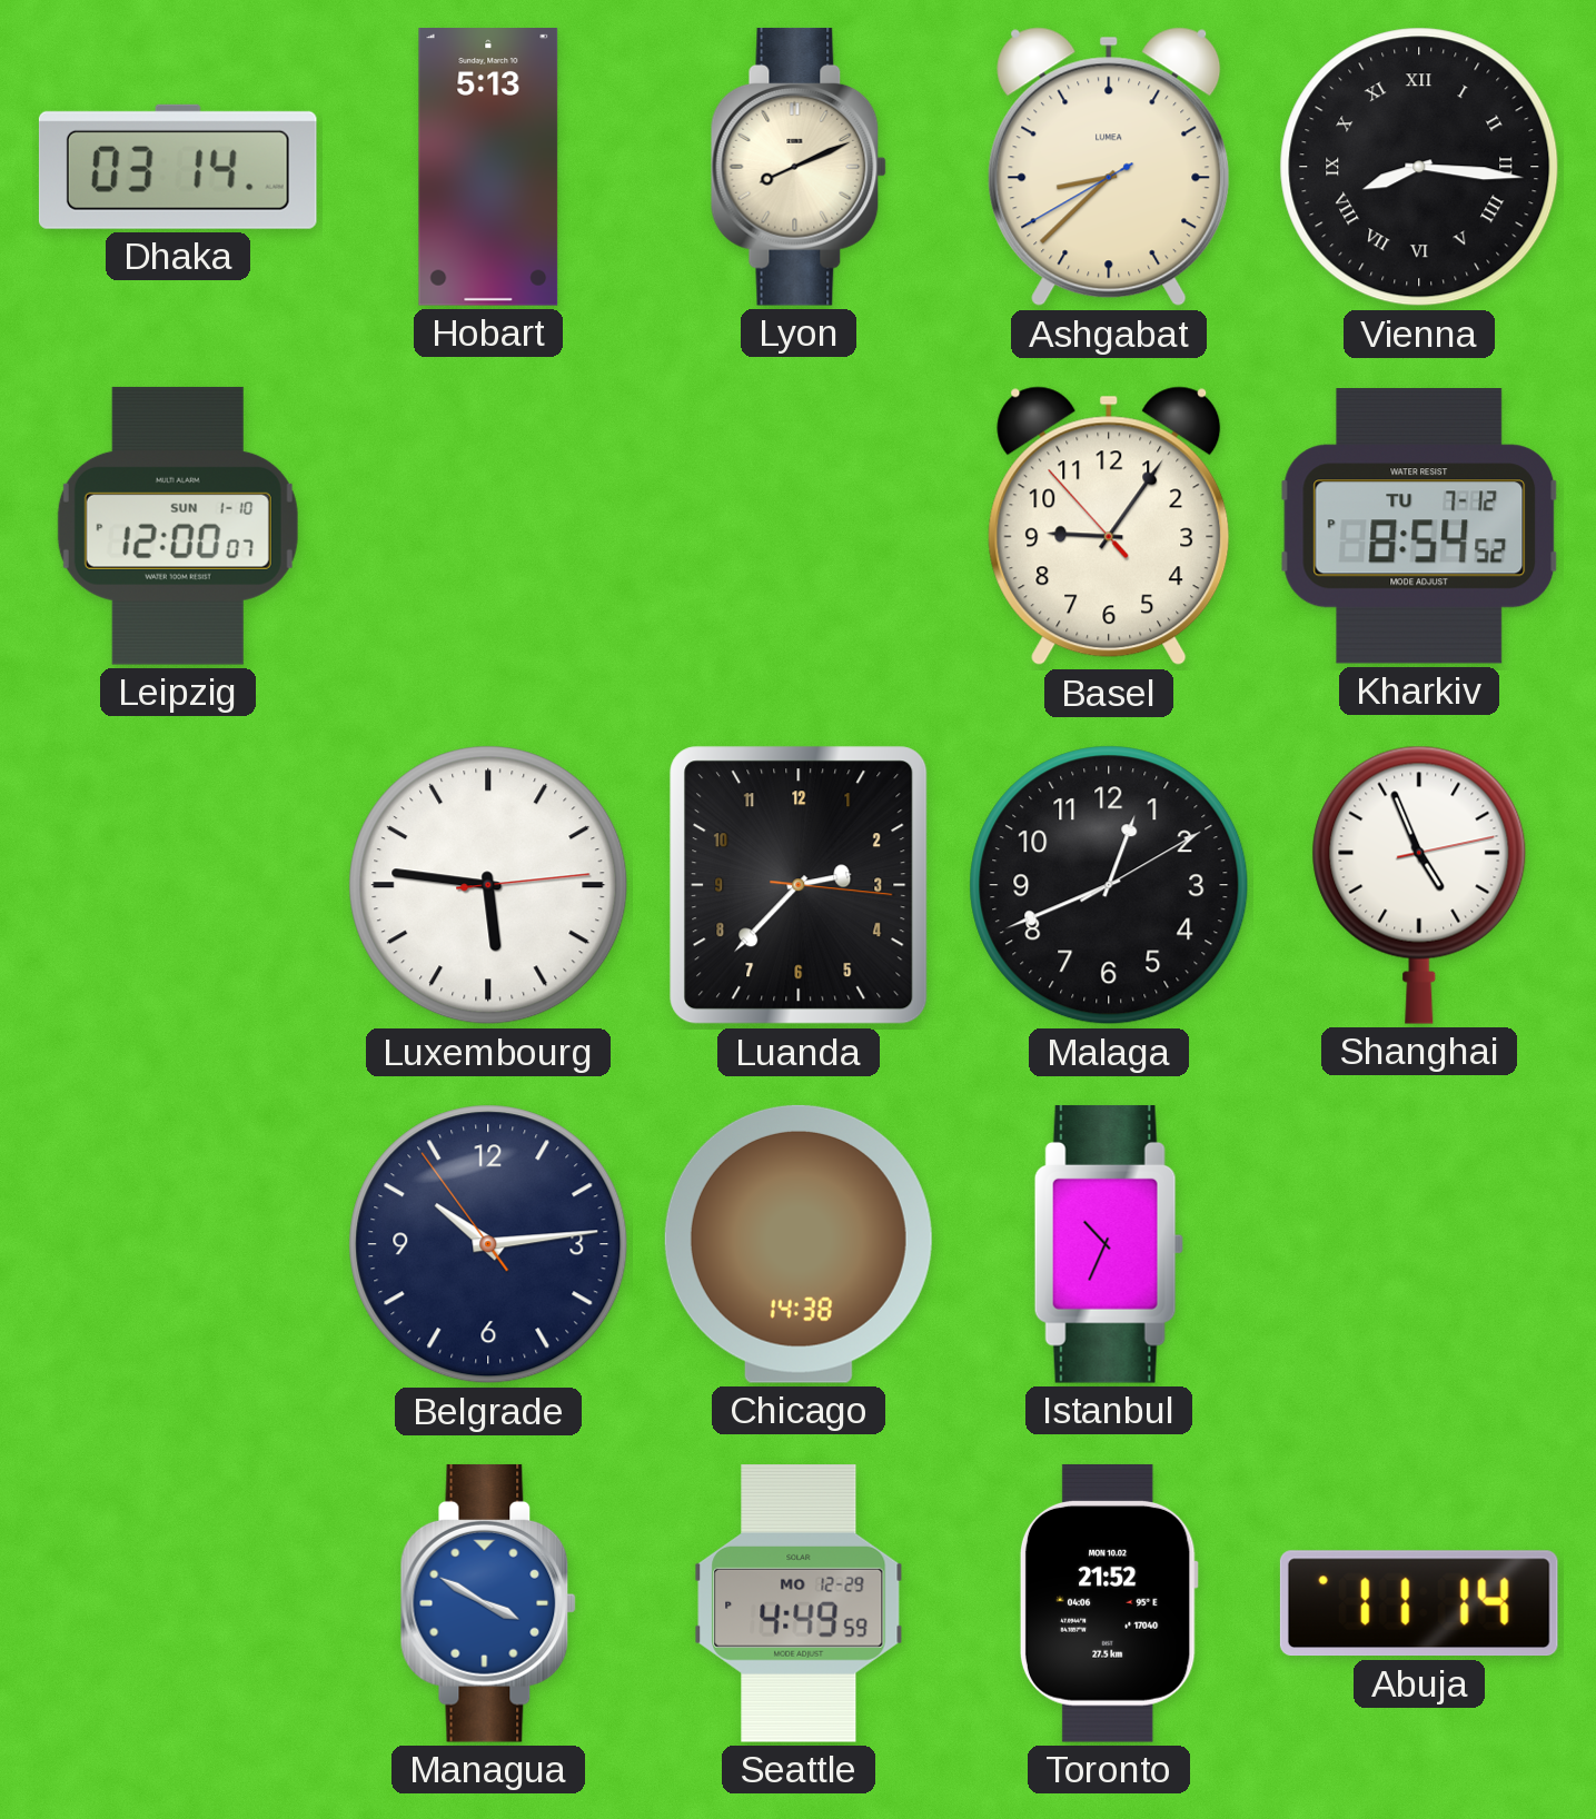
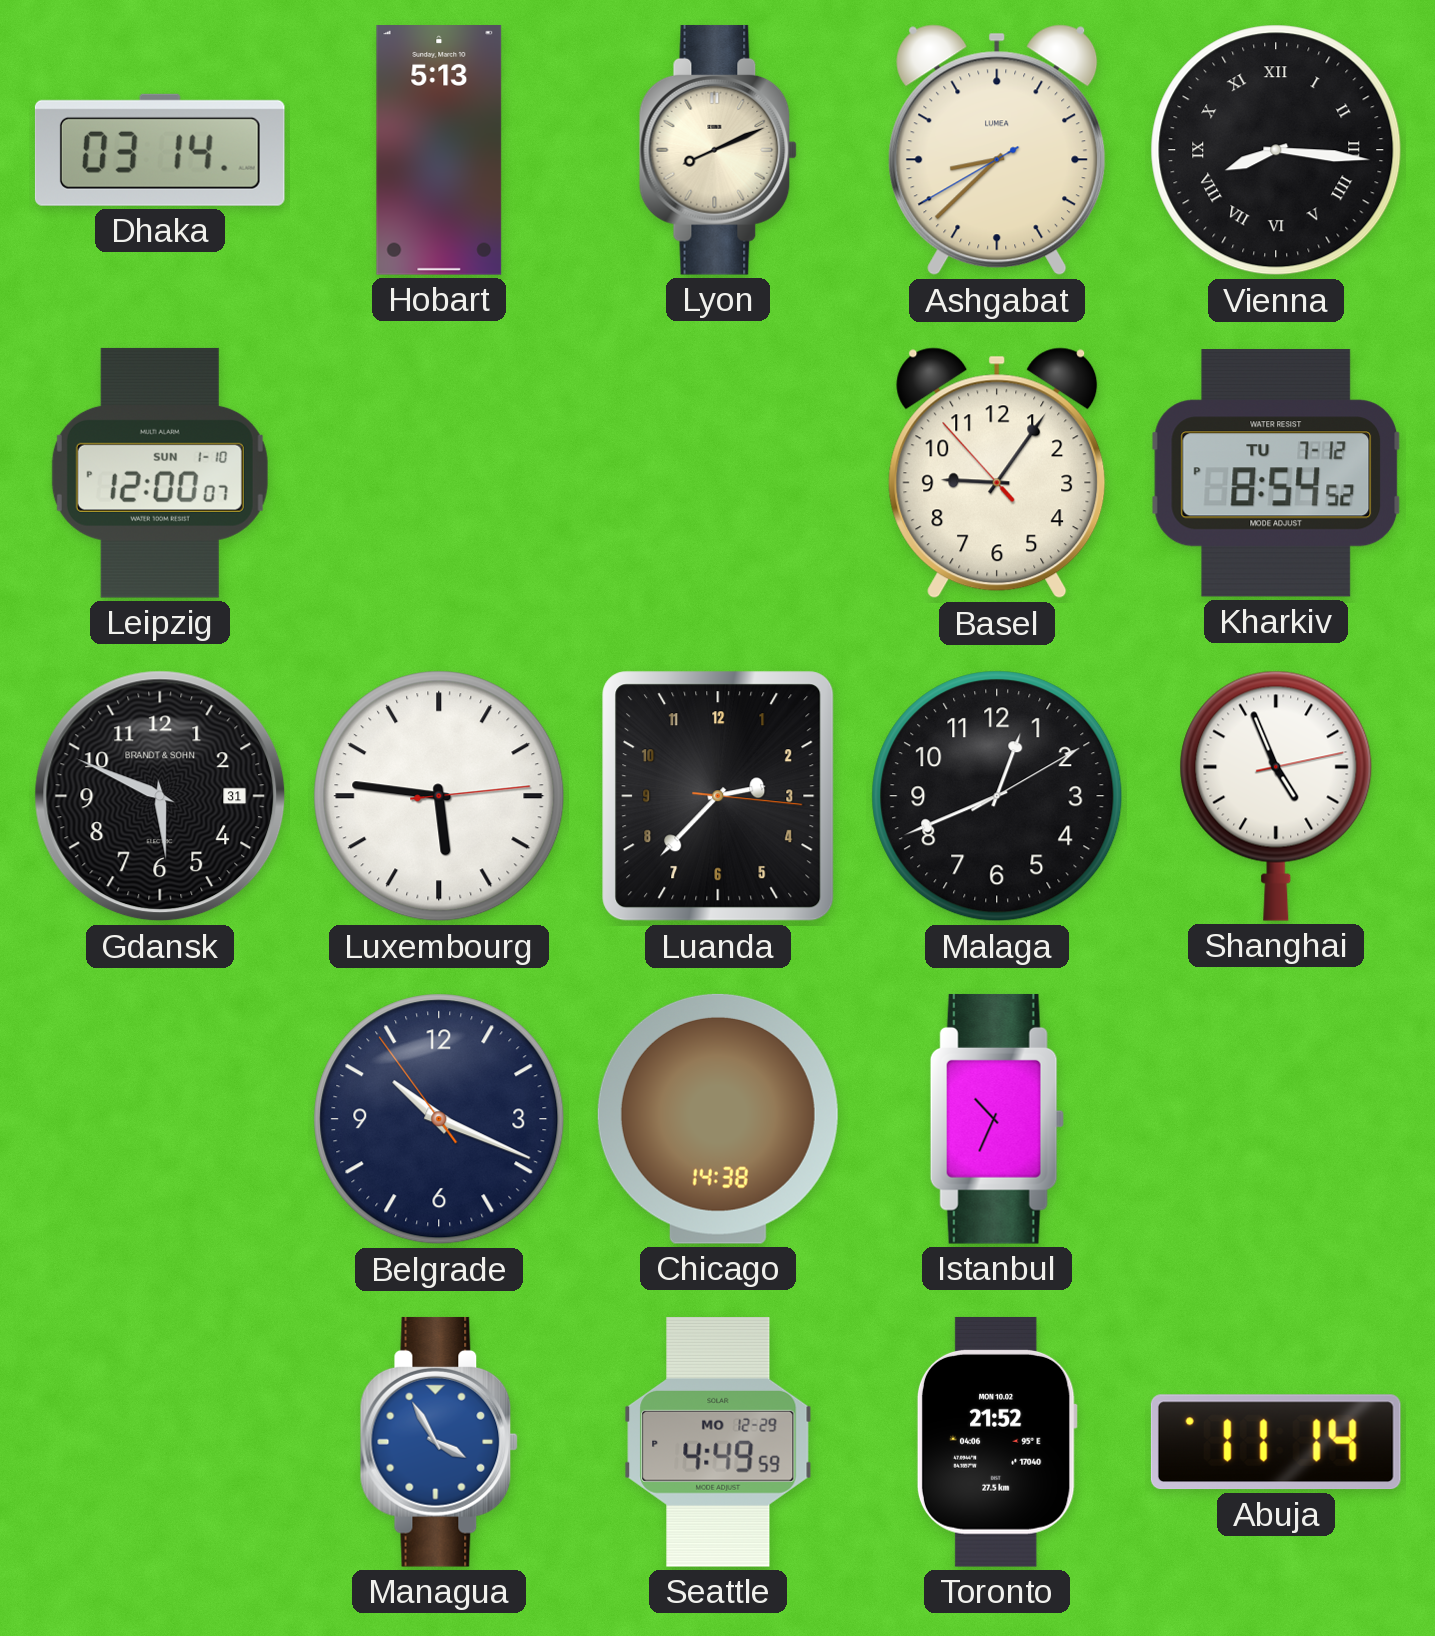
Gdansk: none -> 5:49
Belgrade: 10:13 -> 10:18
Managua: 3:50 -> 3:55
